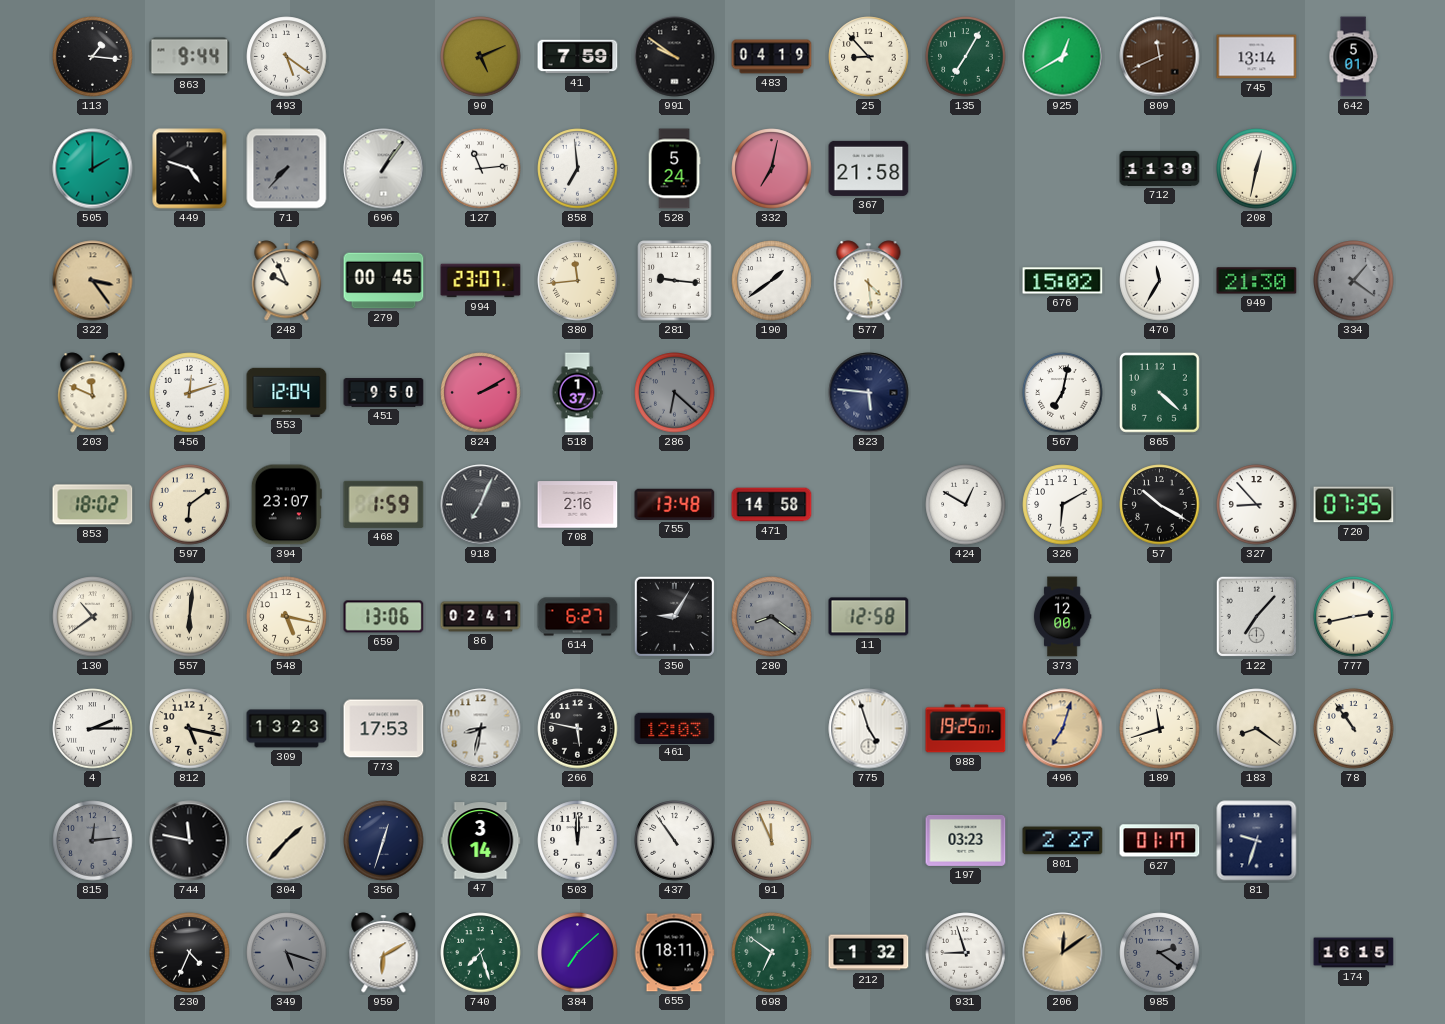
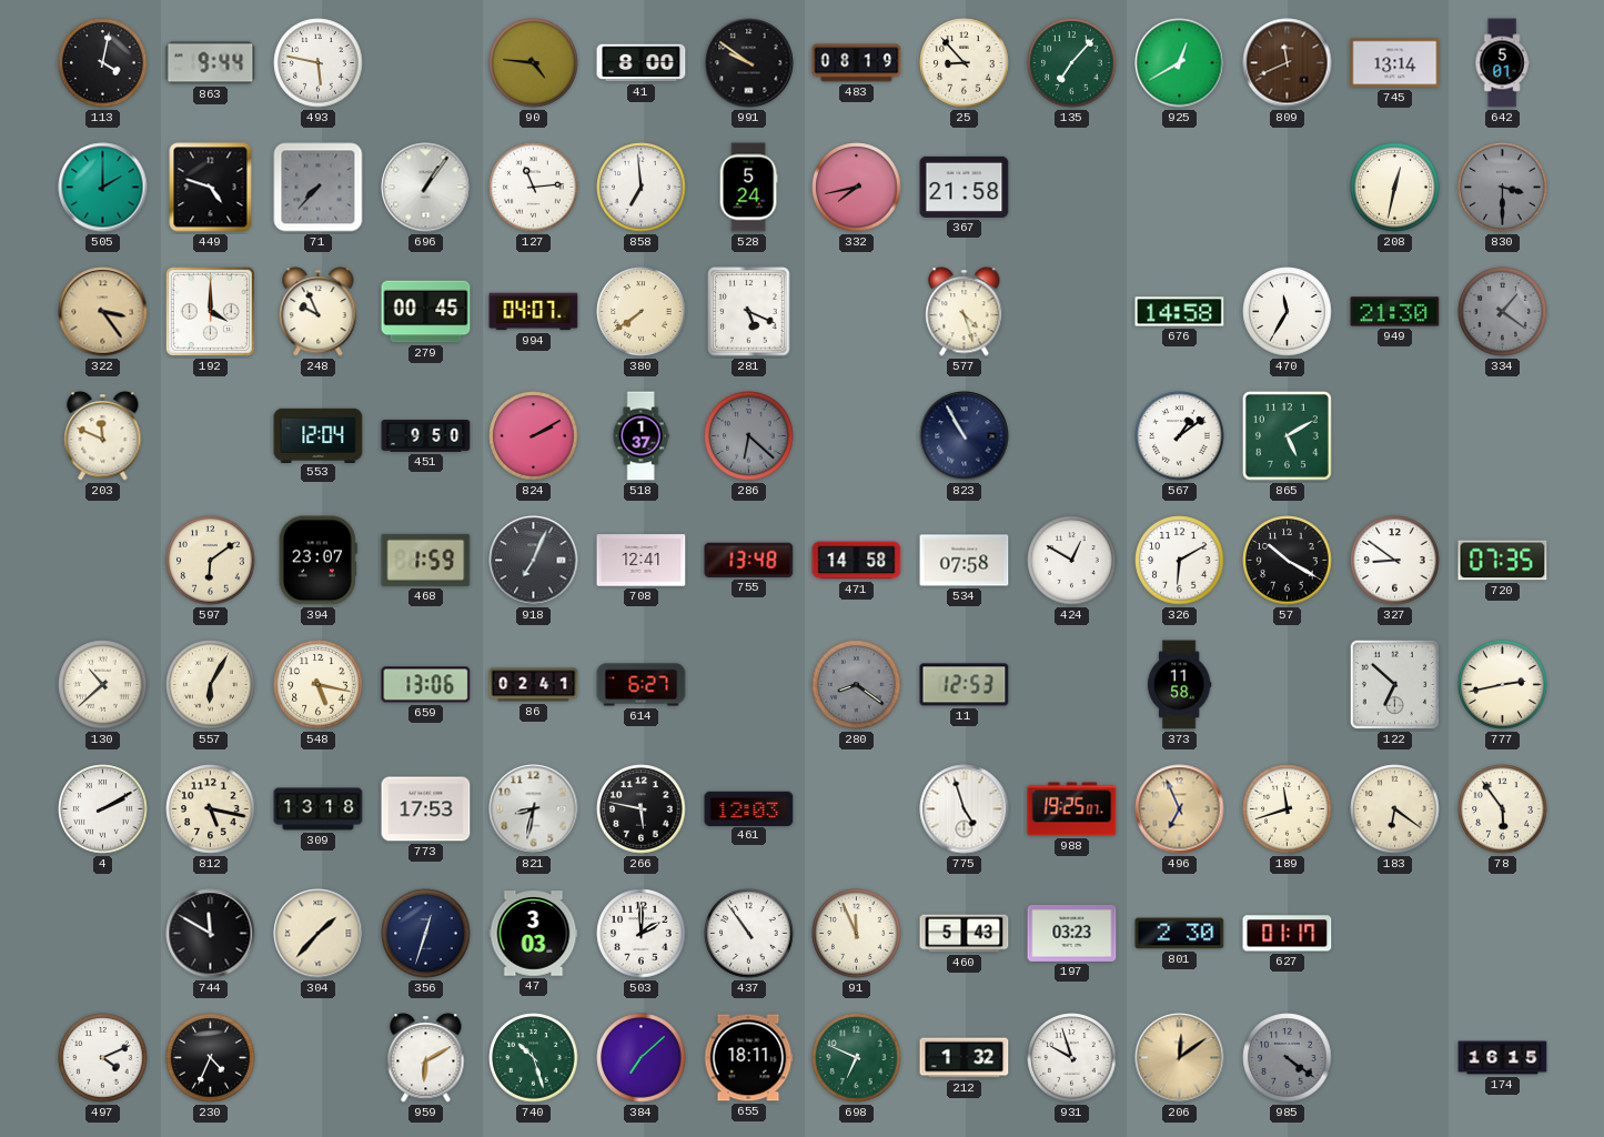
113: 1:16 -> 4:02
493: 5:21 -> 5:47
90: 5:11 -> 4:46
41: 7:59 -> 8:00
483: 04:19 -> 08:19
135: 7:05 -> 7:07
332: 7:02 -> 7:43
712: 11:39 -> none
830: none -> 3:30
192: none -> 4:00
994: 23:07 -> 04:07
380: 11:44 -> 7:39
281: 9:16 -> 5:19
190: 1:39 -> none
577: 4:29 -> 4:27
676: 15:02 -> 14:58
456: 12:12 -> none
823: 5:46 -> 10:55
567: 7:02 -> 1:09
865: 4:22 -> 5:10
853: 18:02 -> none
708: 2:16 -> 12:41
534: none -> 07:58
327: 8:53 -> 8:51
130: 10:39 -> 10:38
557: 6:01 -> 6:05
350: 9:05 -> none
11: 12:58 -> 12:53
373: 12:00 -> 11:58
122: 7:07 -> 6:52
4: 2:15 -> 2:10
309: 13:23 -> 13:18
496: 7:03 -> 6:56
183: 8:21 -> 6:21
78: 10:54 -> 5:54
815: 12:14 -> none
744: 11:47 -> 11:50
47: 3:14 -> 3:03
503: 12:00 -> 2:00
460: none -> 5:43
801: 2:27 -> 2:30
81: 9:33 -> none
497: none -> 4:11
349: 5:18 -> none
740: 7:27 -> 10:27
698: 6:51 -> 6:49
931: 8:57 -> 9:57
985: 2:21 -> 4:21
